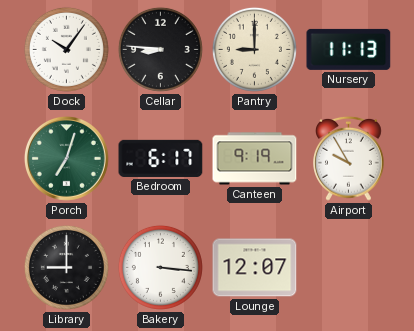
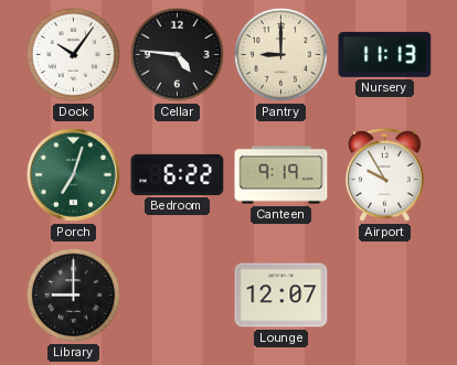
Cellar: 8:46 -> 4:46
Bedroom: 6:17 -> 6:22
Bakery: 3:16 -> none
